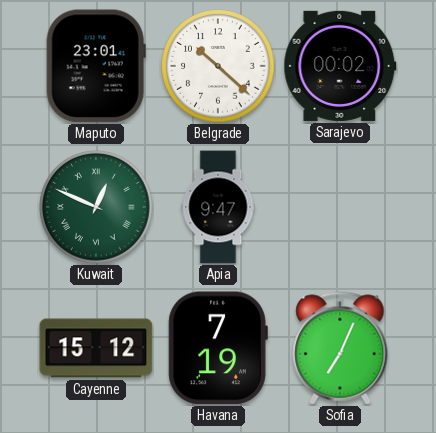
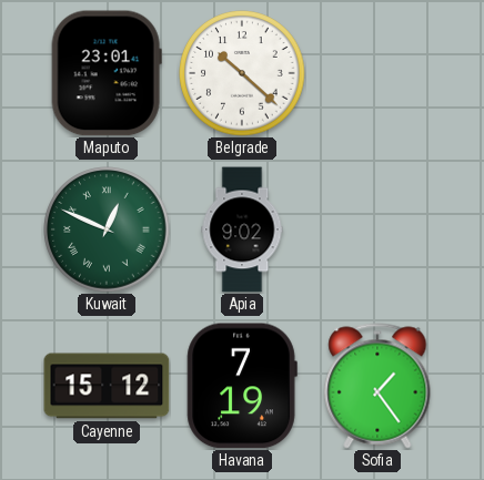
Sarajevo: 00:02 -> none
Apia: 9:47 -> 9:02
Sofia: 7:04 -> 1:24
